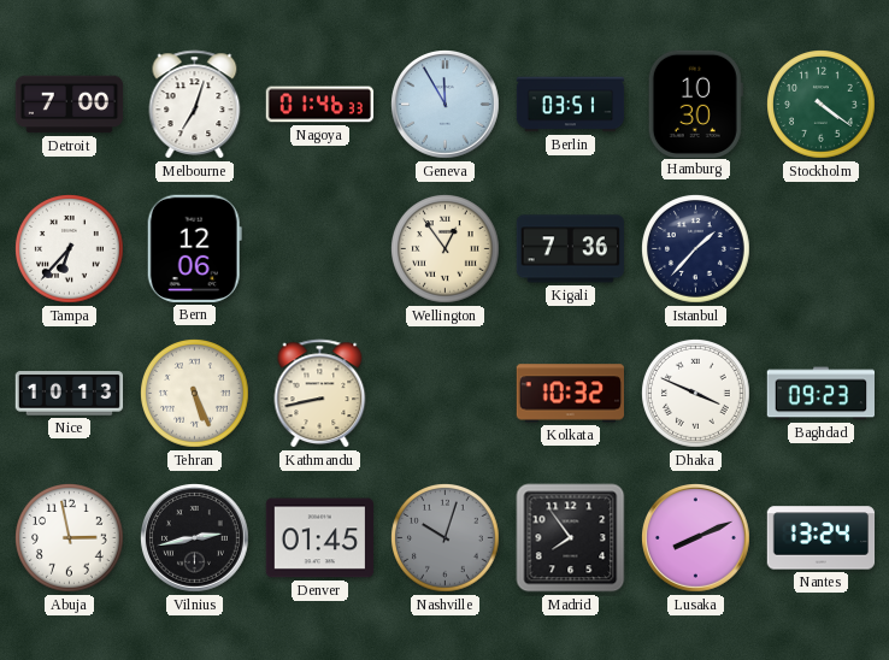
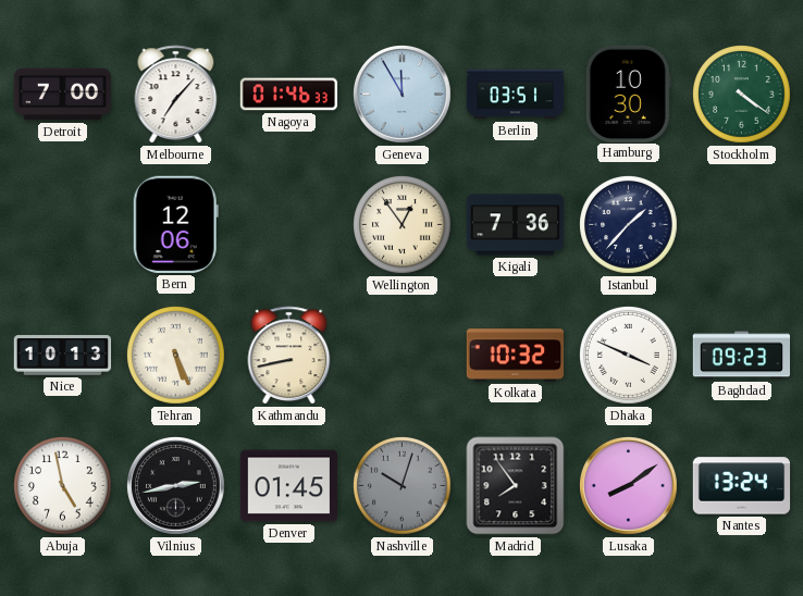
Melbourne: 7:03 -> 7:07
Tampa: 6:37 -> none
Abuja: 2:58 -> 4:58
Lusaka: 8:11 -> 8:09
